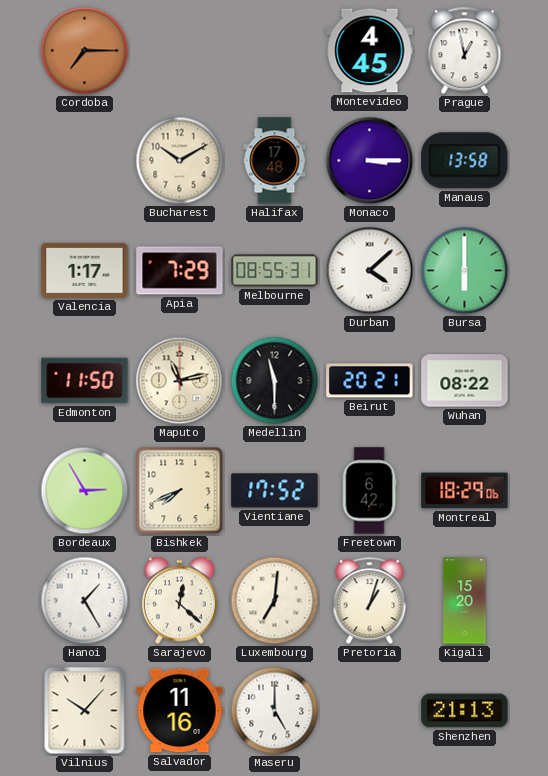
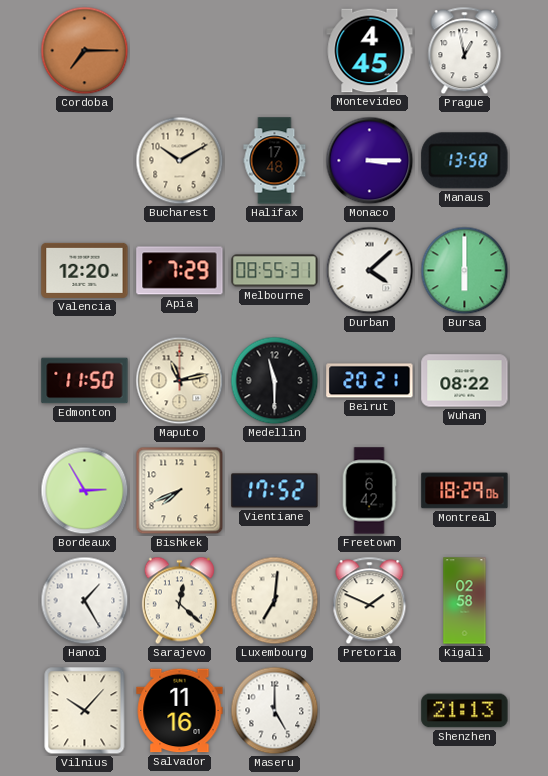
Valencia: 1:17 -> 12:20
Pretoria: 1:03 -> 1:49
Kigali: 15:20 -> 02:58
